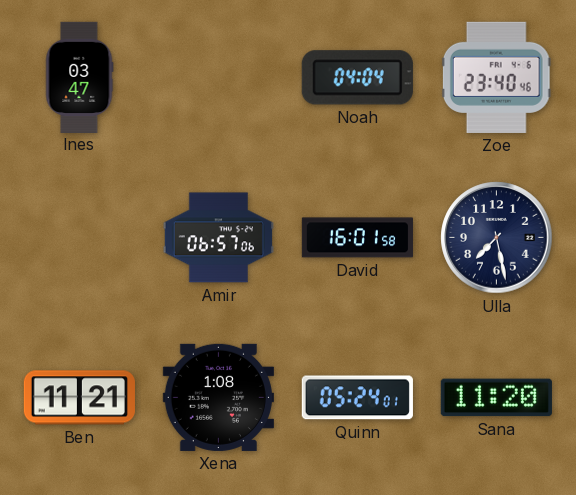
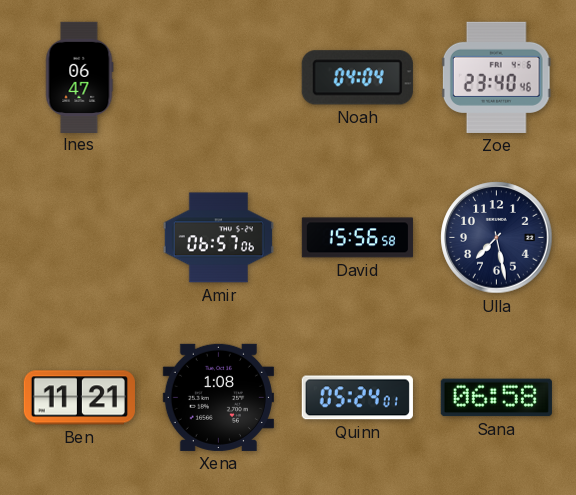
Ines: 03:47 -> 06:47
David: 16:01 -> 15:56
Sana: 11:20 -> 06:58
